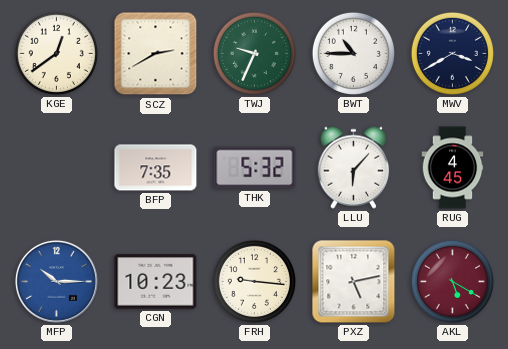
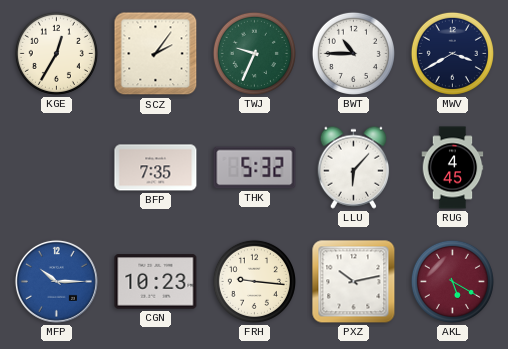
KGE: 12:39 -> 12:35
SCZ: 2:40 -> 2:06
PXZ: 5:13 -> 10:13
